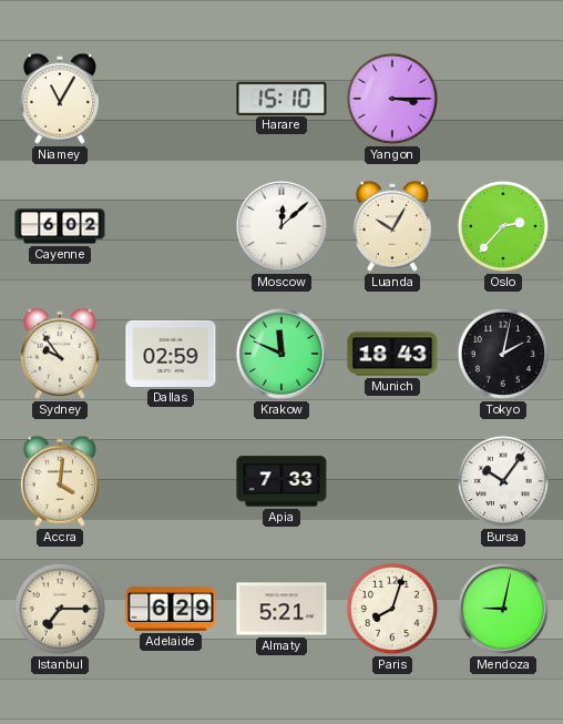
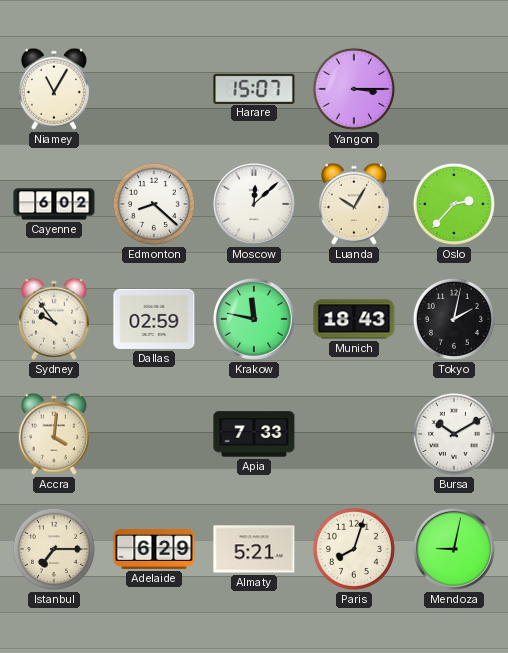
Harare: 15:10 -> 15:07
Edmonton: none -> 8:22
Krakow: 11:49 -> 11:47
Bursa: 10:06 -> 10:10
